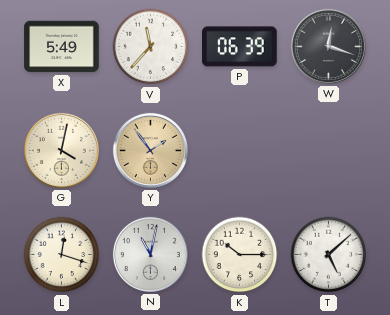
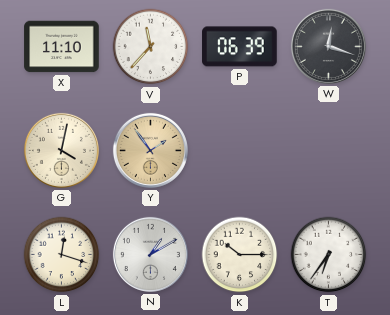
X: 5:49 -> 11:10
N: 11:02 -> 1:10
T: 5:08 -> 6:36
